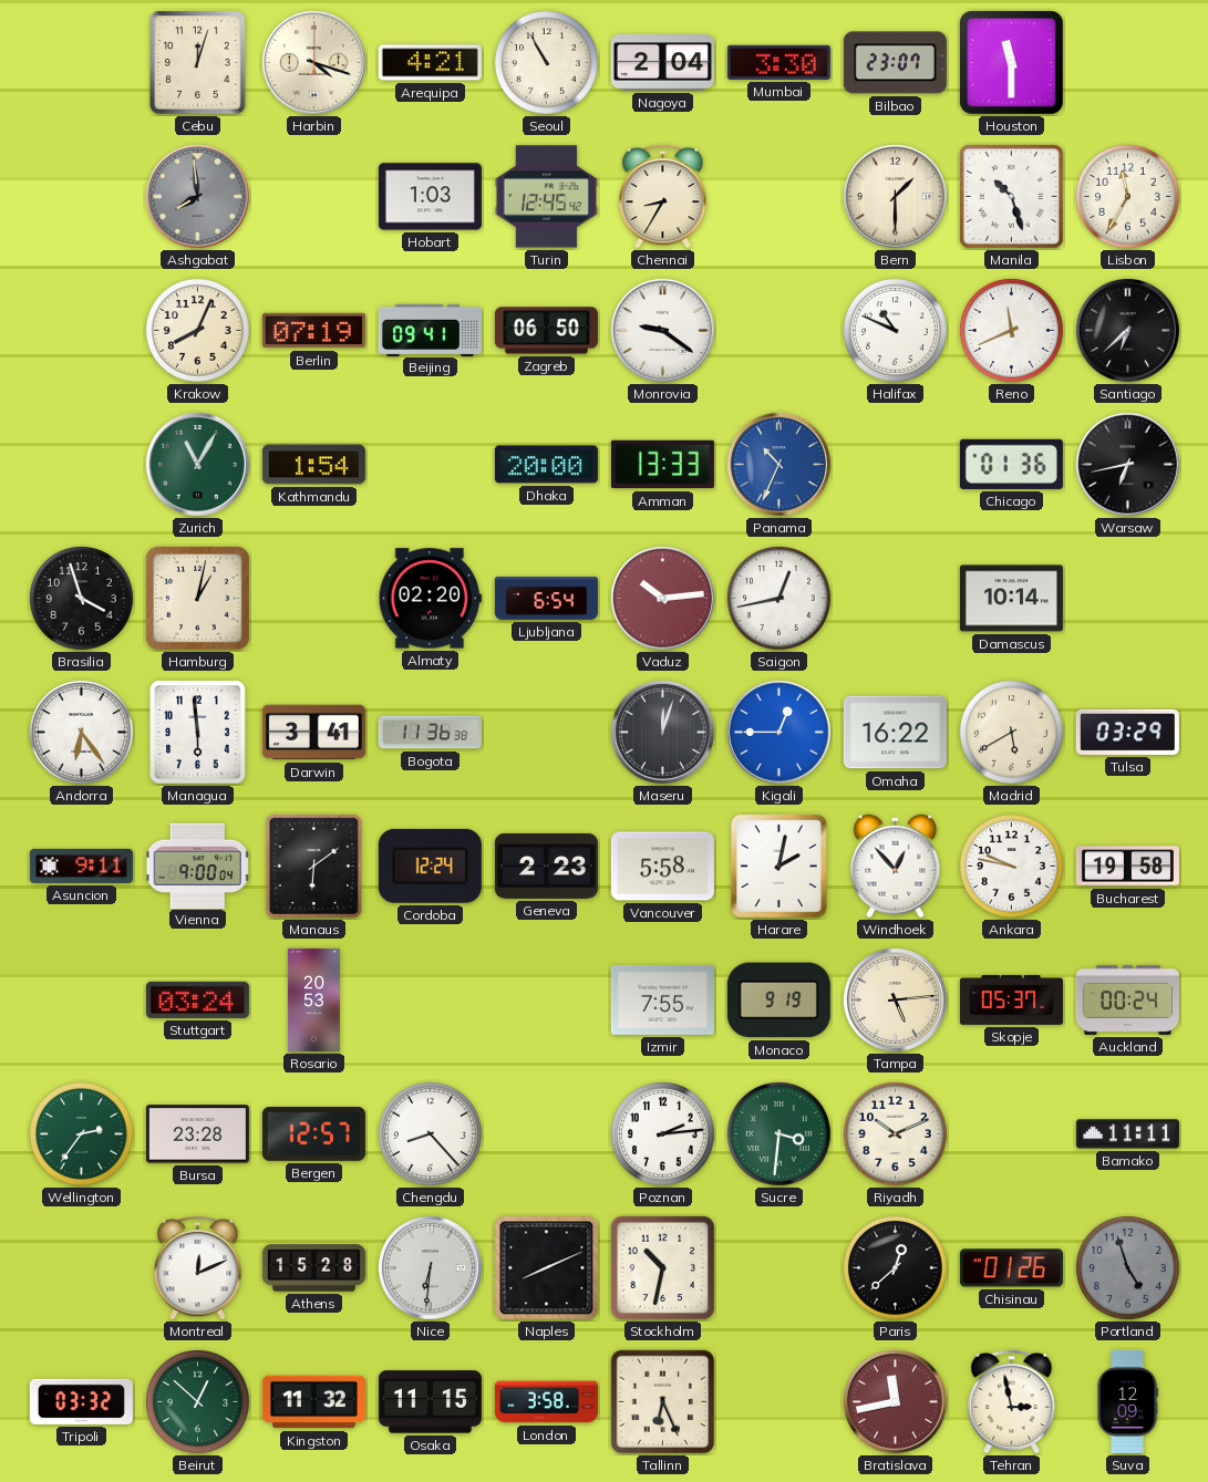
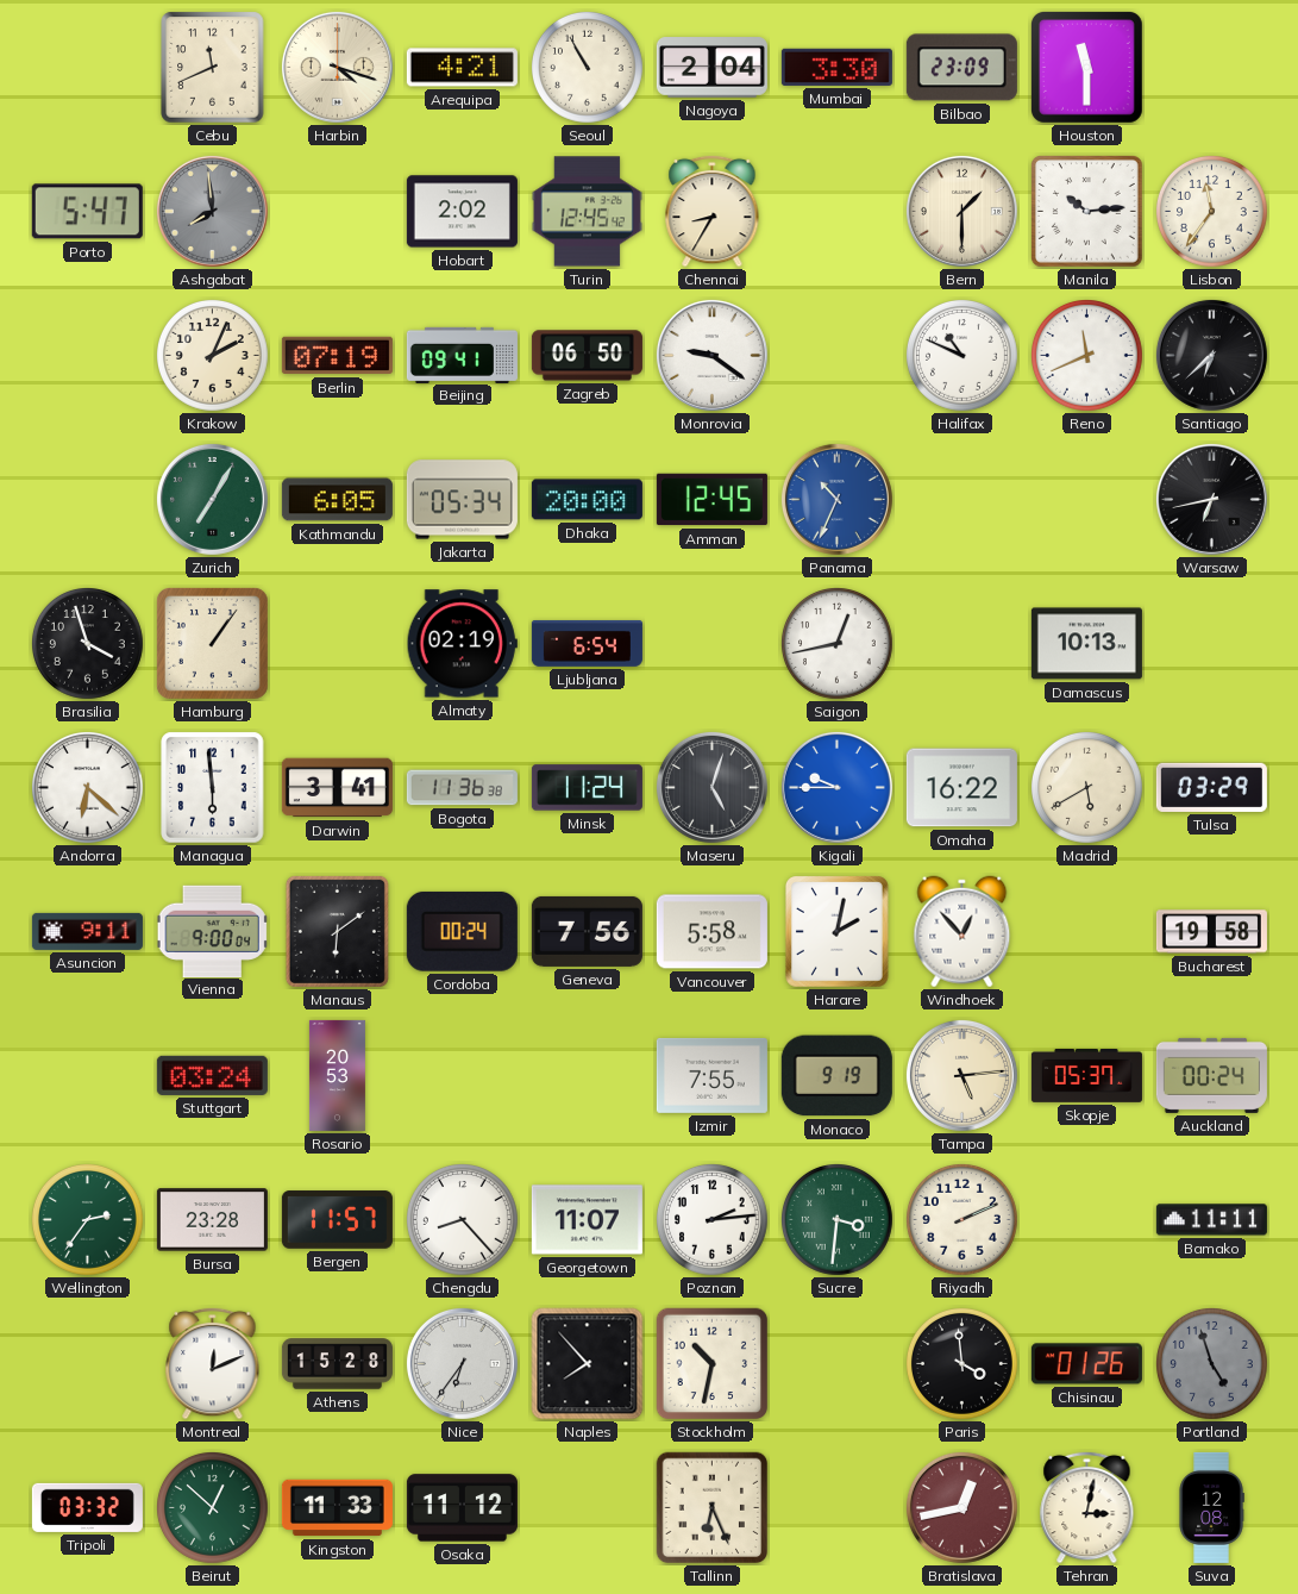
Cebu: 12:03 -> 11:41
Bilbao: 23:07 -> 23:09
Porto: none -> 5:47
Hobart: 1:03 -> 2:02
Manila: 10:27 -> 10:14
Lisbon: 11:35 -> 11:36
Krakow: 8:04 -> 2:04
Zurich: 11:05 -> 7:05
Kathmandu: 1:54 -> 6:05
Jakarta: none -> 05:34
Amman: 13:33 -> 12:45
Chicago: 01:36 -> none
Hamburg: 1:02 -> 1:06
Almaty: 02:20 -> 02:19
Vaduz: 10:14 -> none
Damascus: 10:14 -> 10:13
Andorra: 6:24 -> 6:22
Minsk: none -> 11:24
Maseru: 12:03 -> 5:03
Kigali: 12:45 -> 9:45
Cordoba: 12:24 -> 00:24
Geneva: 2:23 -> 7:56
Ankara: 9:47 -> none
Bergen: 12:57 -> 11:57
Georgetown: none -> 11:07
Riyadh: 10:11 -> 2:11
Nice: 6:31 -> 6:36
Naples: 8:11 -> 7:53
Paris: 12:38 -> 3:59
Kingston: 11:32 -> 11:33
Osaka: 11:15 -> 11:12
London: 3:58 -> none
Bratislava: 11:43 -> 12:43
Tehran: 2:58 -> 3:02
Suva: 12:09 -> 12:08
